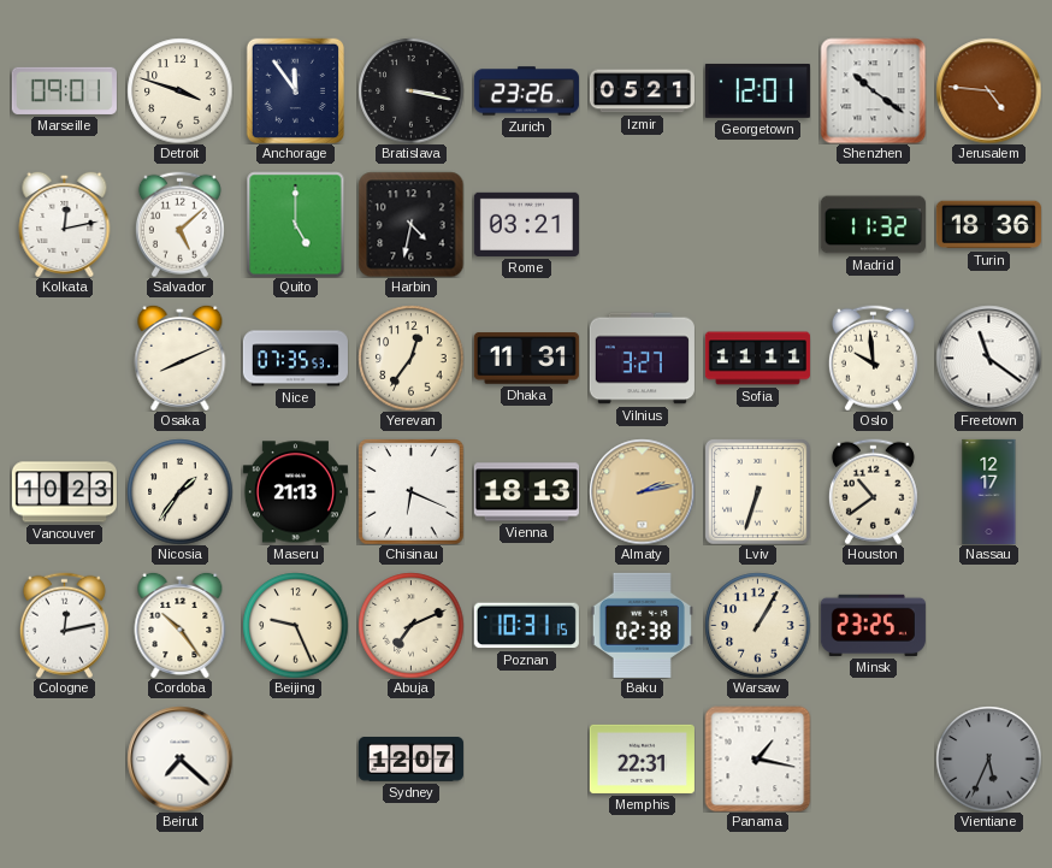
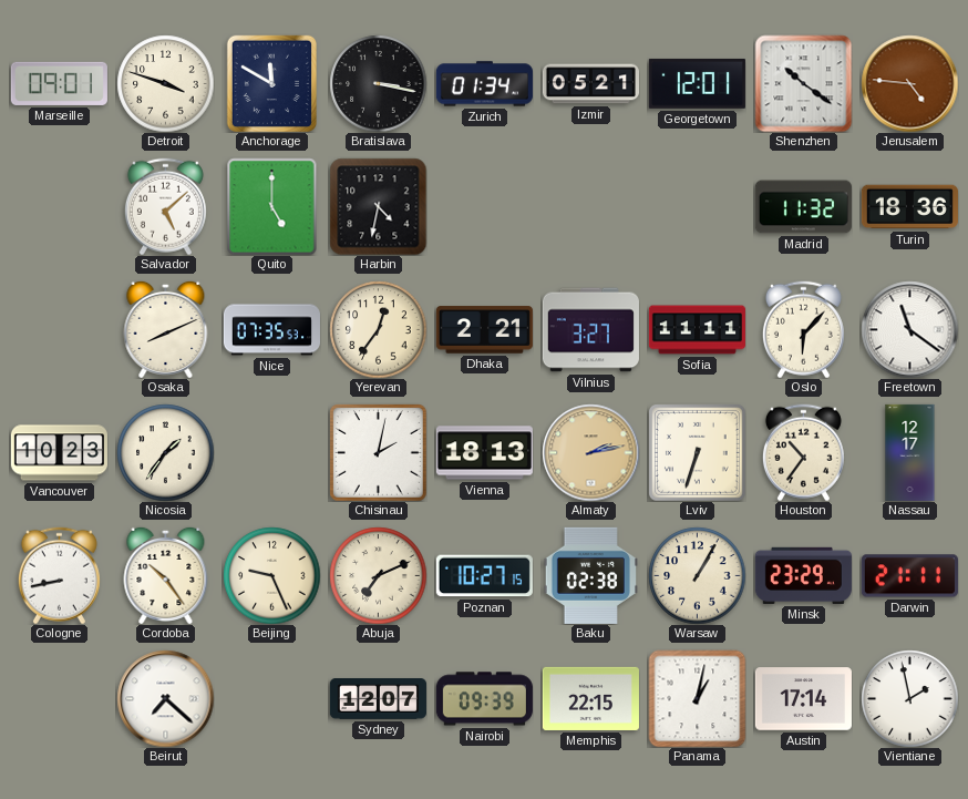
Anchorage: 11:54 -> 11:50
Zurich: 23:26 -> 01:34
Kolkata: 12:13 -> none
Rome: 03:21 -> none
Dhaka: 11:31 -> 2:21
Oslo: 9:59 -> 6:07
Maseru: 21:13 -> none
Chisinau: 6:19 -> 2:02
Houston: 10:39 -> 10:36
Cologne: 12:13 -> 8:43
Poznan: 10:31 -> 10:27
Minsk: 23:25 -> 23:29
Darwin: none -> 21:11
Nairobi: none -> 09:39
Memphis: 22:31 -> 22:15
Panama: 1:17 -> 1:02
Austin: none -> 17:14
Vientiane: 5:34 -> 1:58
Vientiane dial: grey -> white
